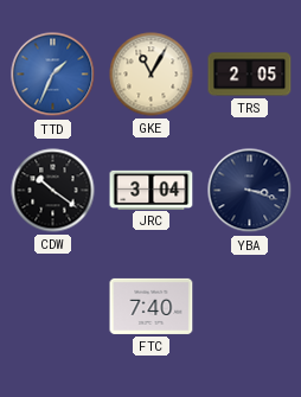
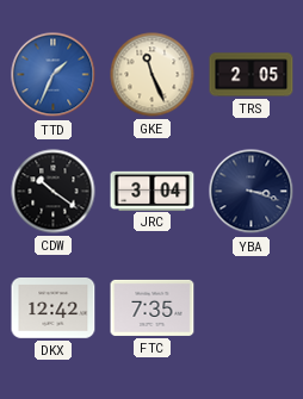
GKE: 11:05 -> 11:26
DKX: none -> 12:42
FTC: 7:40 -> 7:35
